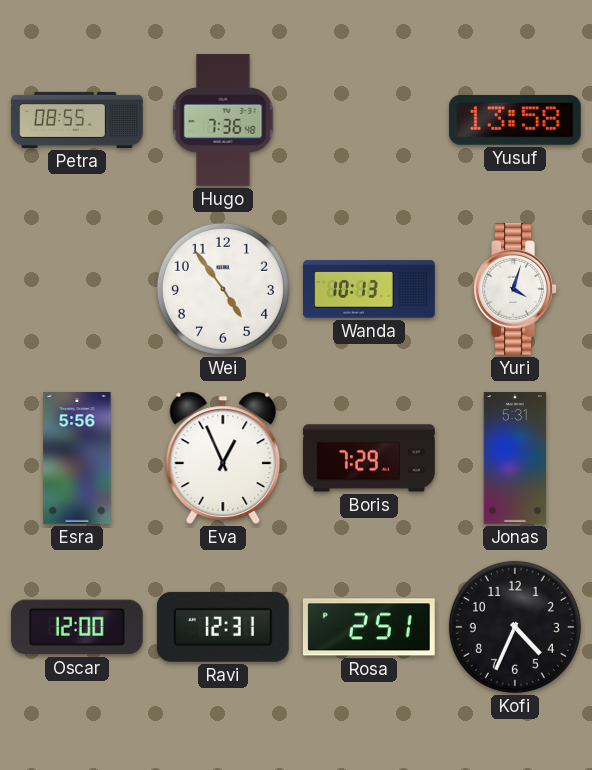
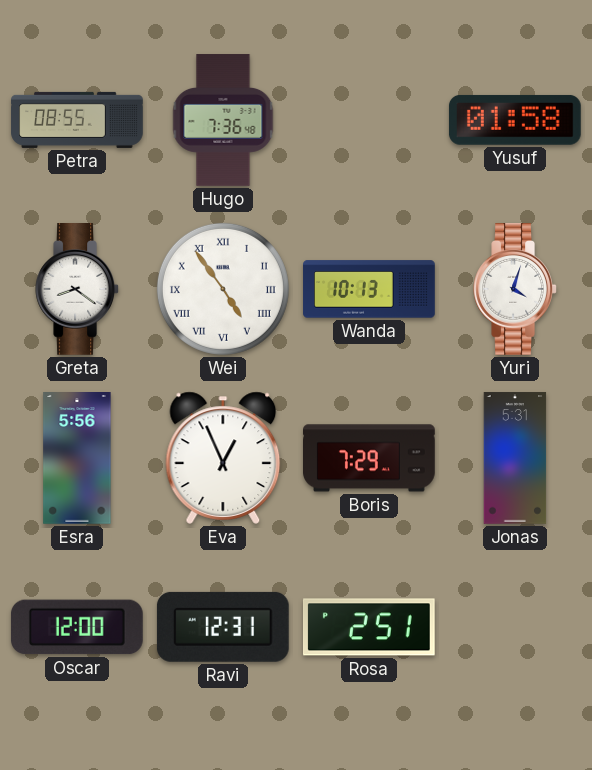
Yusuf: 13:58 -> 01:58
Greta: none -> 8:21
Wei numerals: Arabic -> Roman
Kofi: 4:34 -> none
